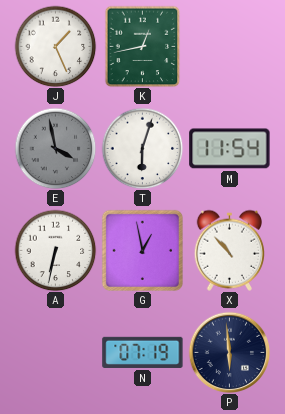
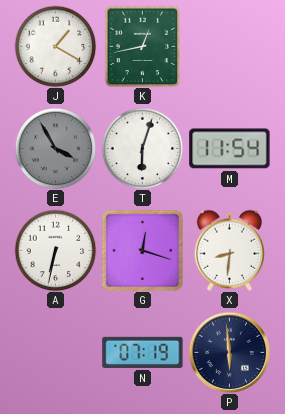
J: 1:26 -> 1:20
E: 3:58 -> 3:55
G: 12:58 -> 12:18
X: 10:53 -> 8:31
